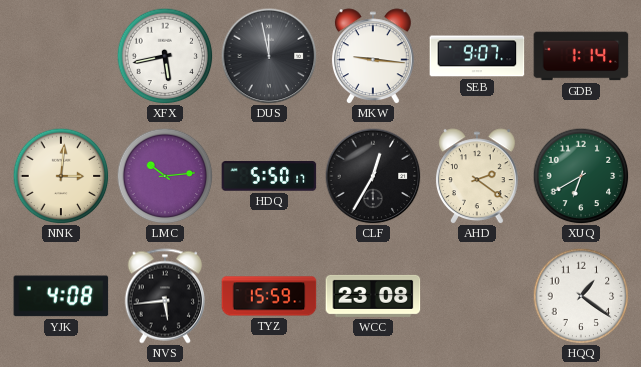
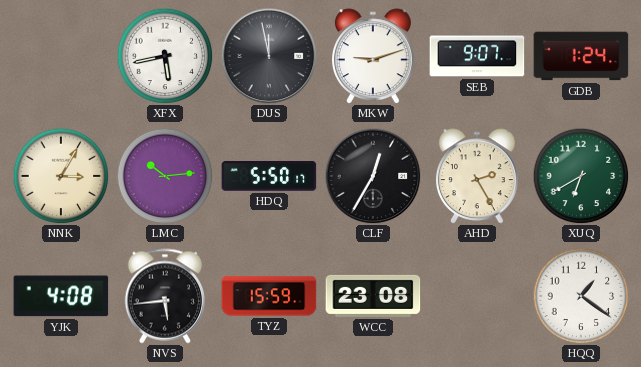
MKW: 9:16 -> 9:12
GDB: 1:14 -> 1:24
NNK: 3:01 -> 3:05
AHD: 2:21 -> 2:25
